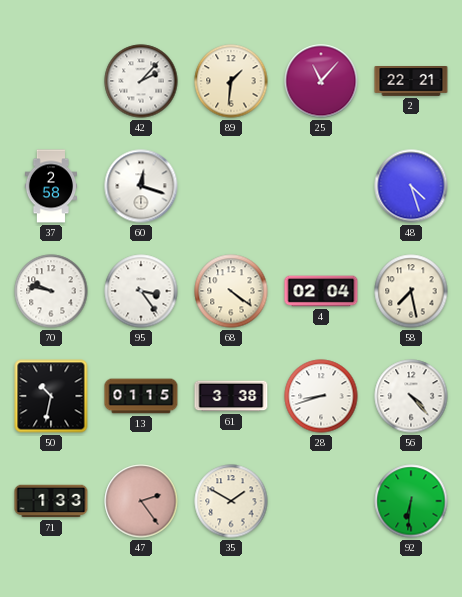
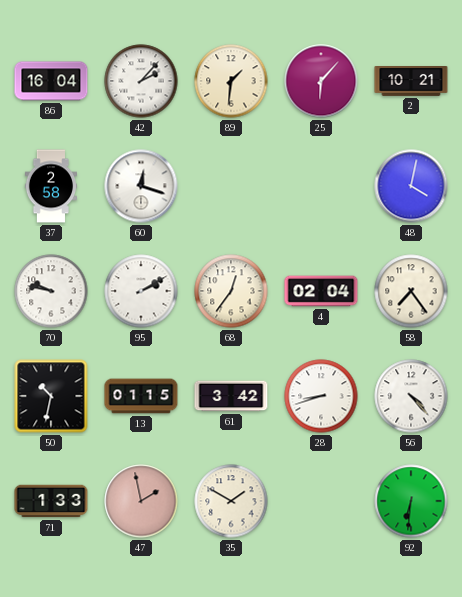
86: none -> 16:04
25: 11:07 -> 6:07
2: 22:21 -> 10:21
48: 4:27 -> 4:02
95: 3:24 -> 2:10
68: 4:21 -> 12:36
58: 7:28 -> 7:24
61: 3:38 -> 3:42
47: 2:24 -> 1:58
